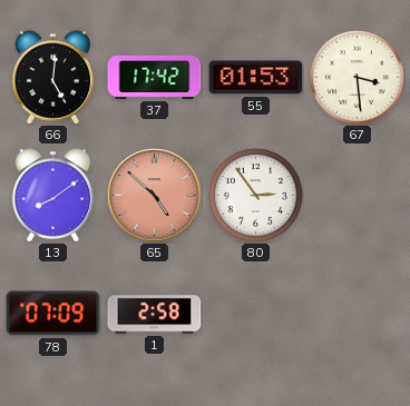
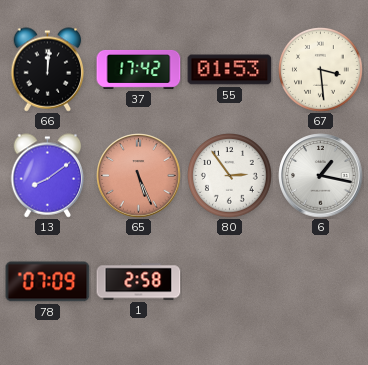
66: 5:01 -> 12:01
65: 4:52 -> 5:26
6: none -> 1:17
